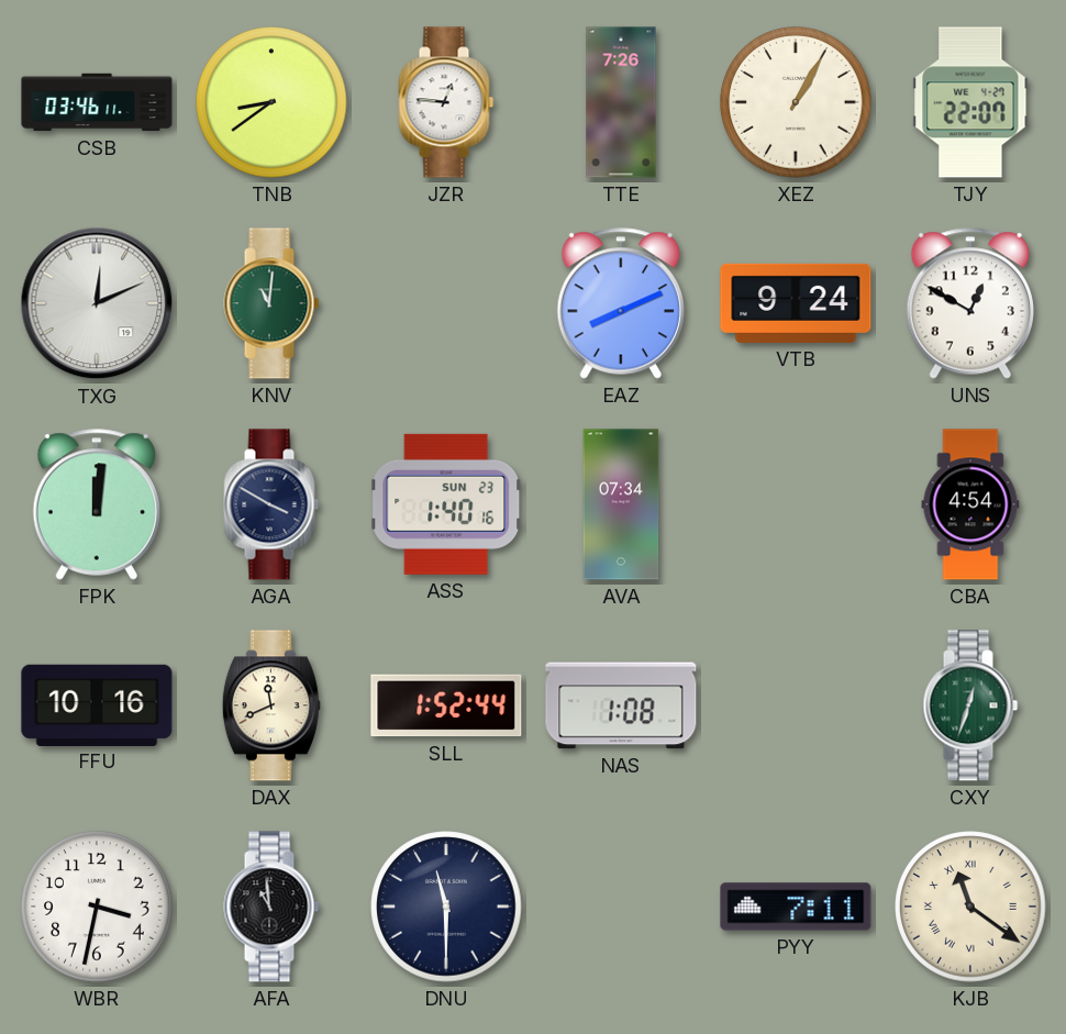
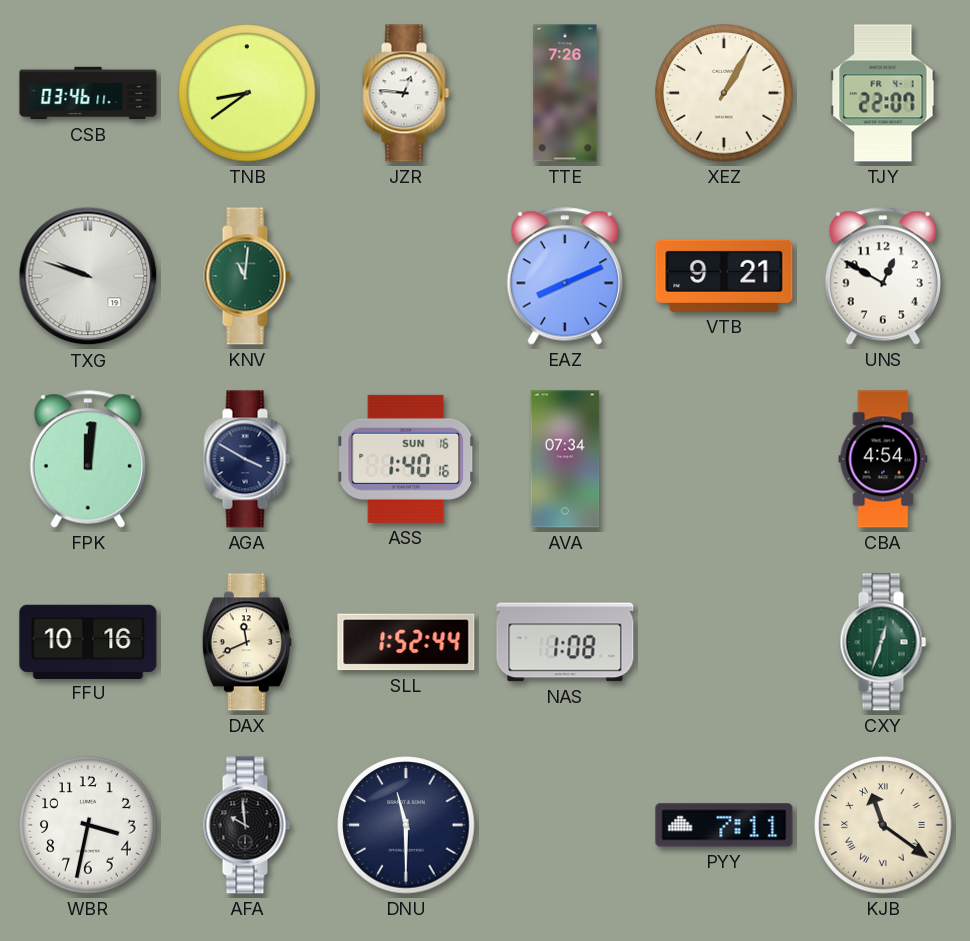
TJY date: WE 4-27 -> FR 4-1
TXG: 12:11 -> 9:48
VTB: 9:24 -> 9:21
ASS date: SUN 23 -> SUN 16
AFA: 10:59 -> 9:59
